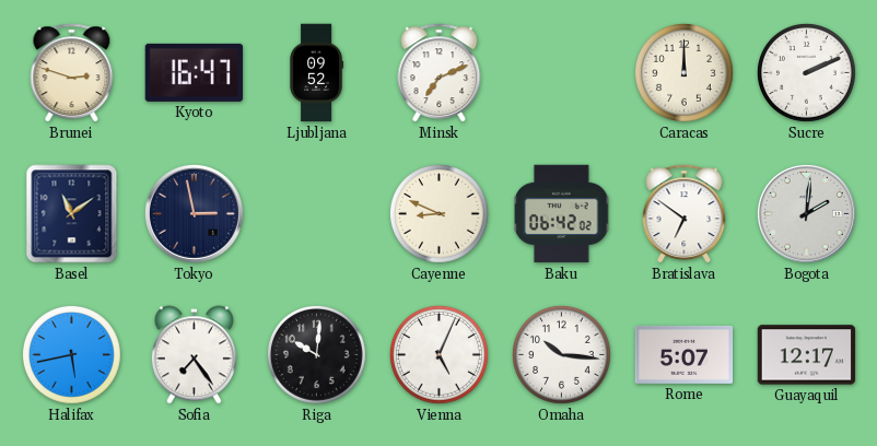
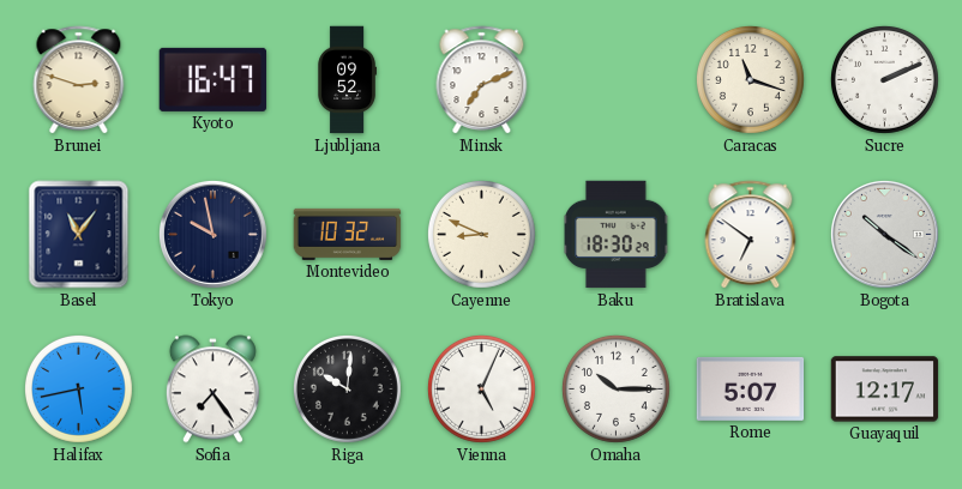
Caracas: 12:00 -> 11:18
Basel: 11:09 -> 11:06
Tokyo: 2:58 -> 9:58
Montevideo: none -> 10:32
Baku: 06:42 -> 18:30
Bogota: 2:01 -> 10:21
Omaha: 10:16 -> 10:15
